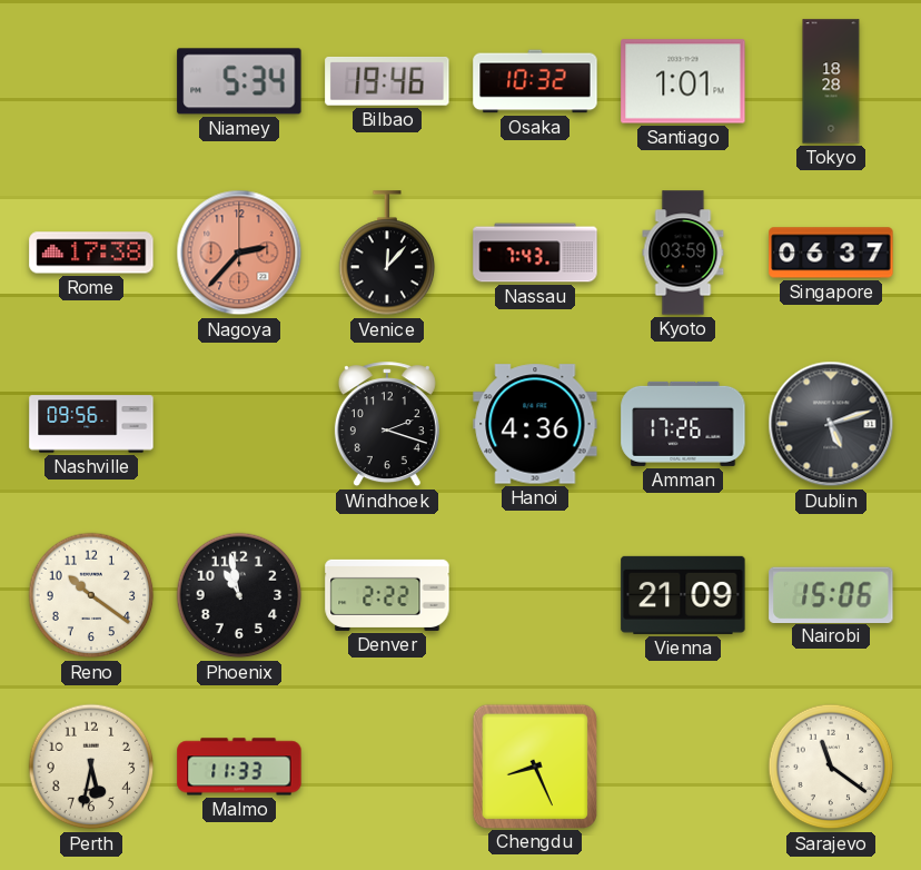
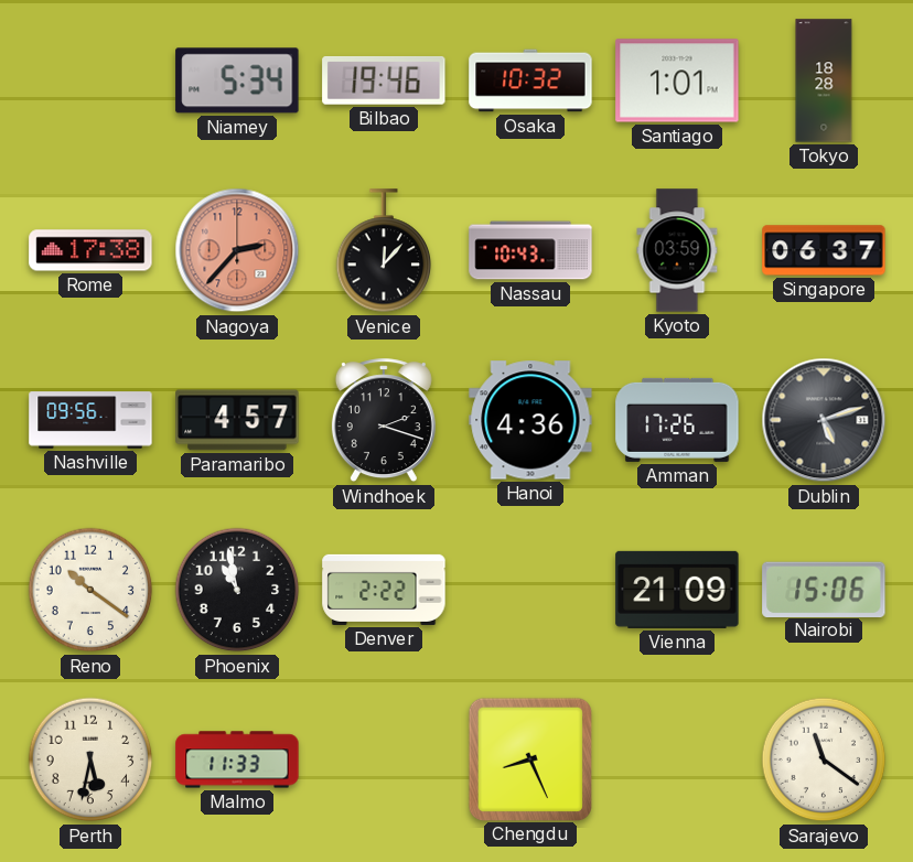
Nassau: 7:43 -> 10:43
Paramaribo: none -> 4:57
